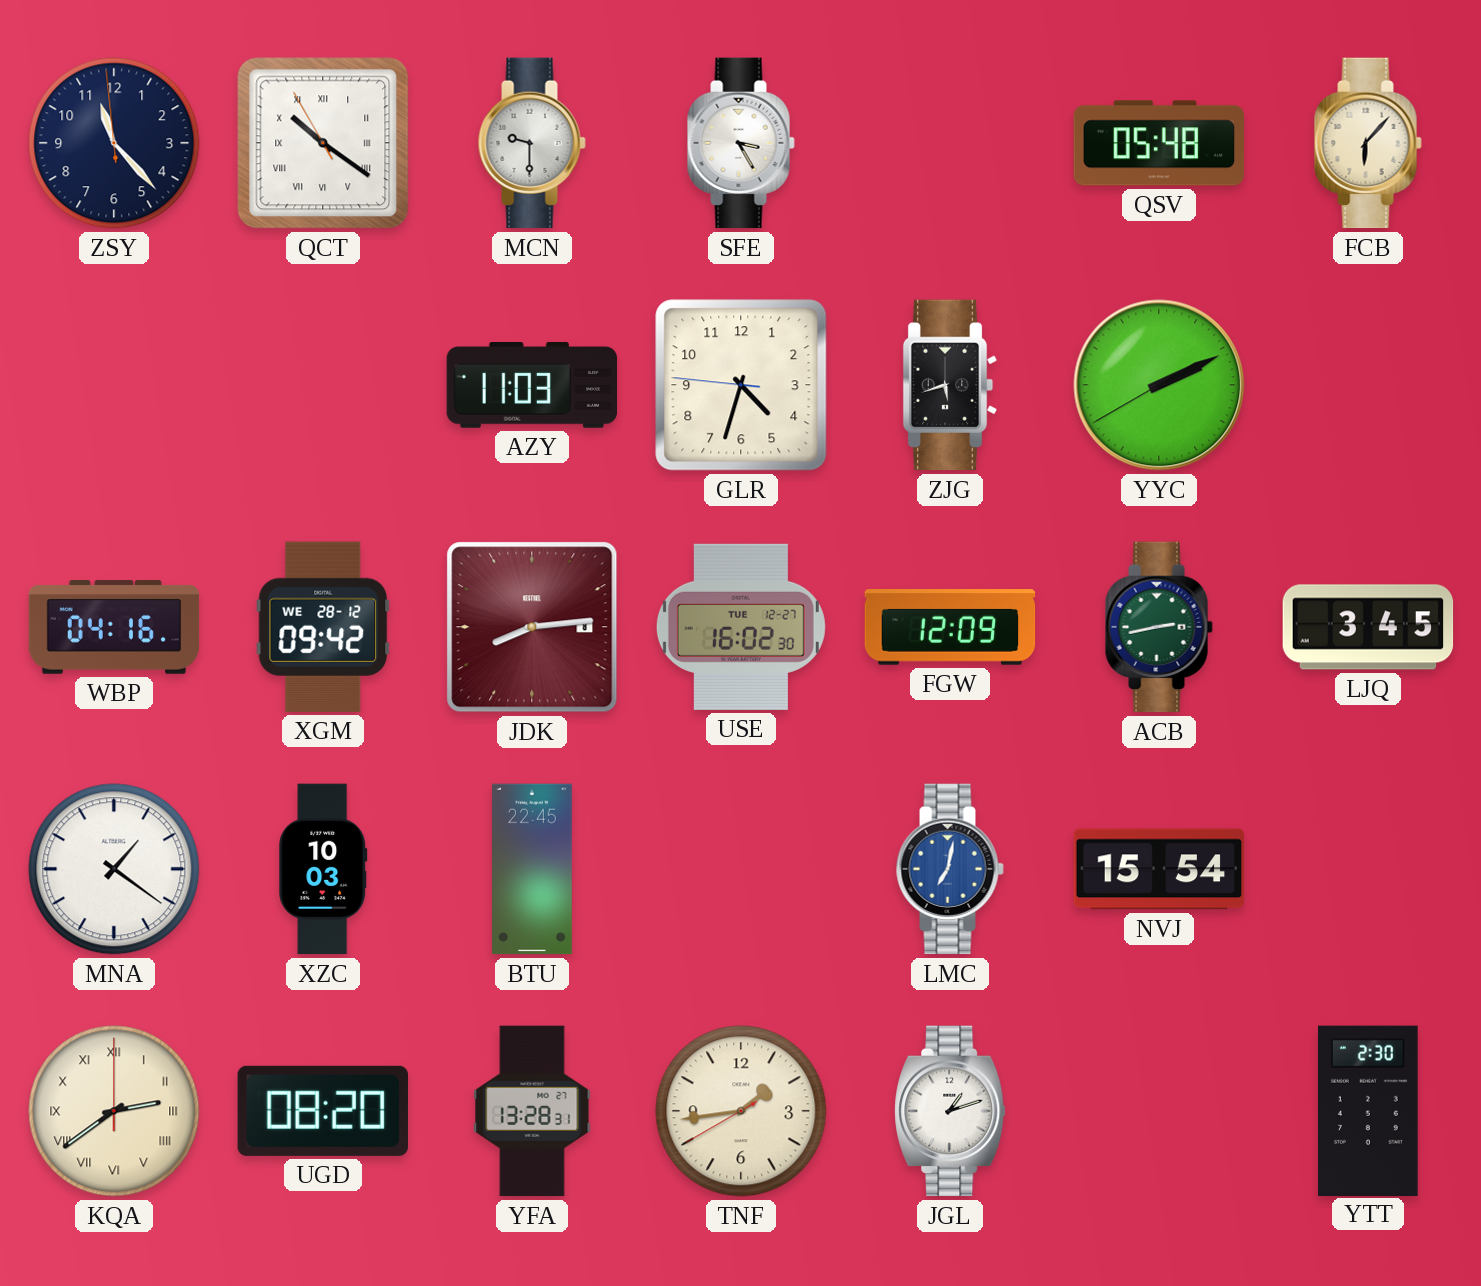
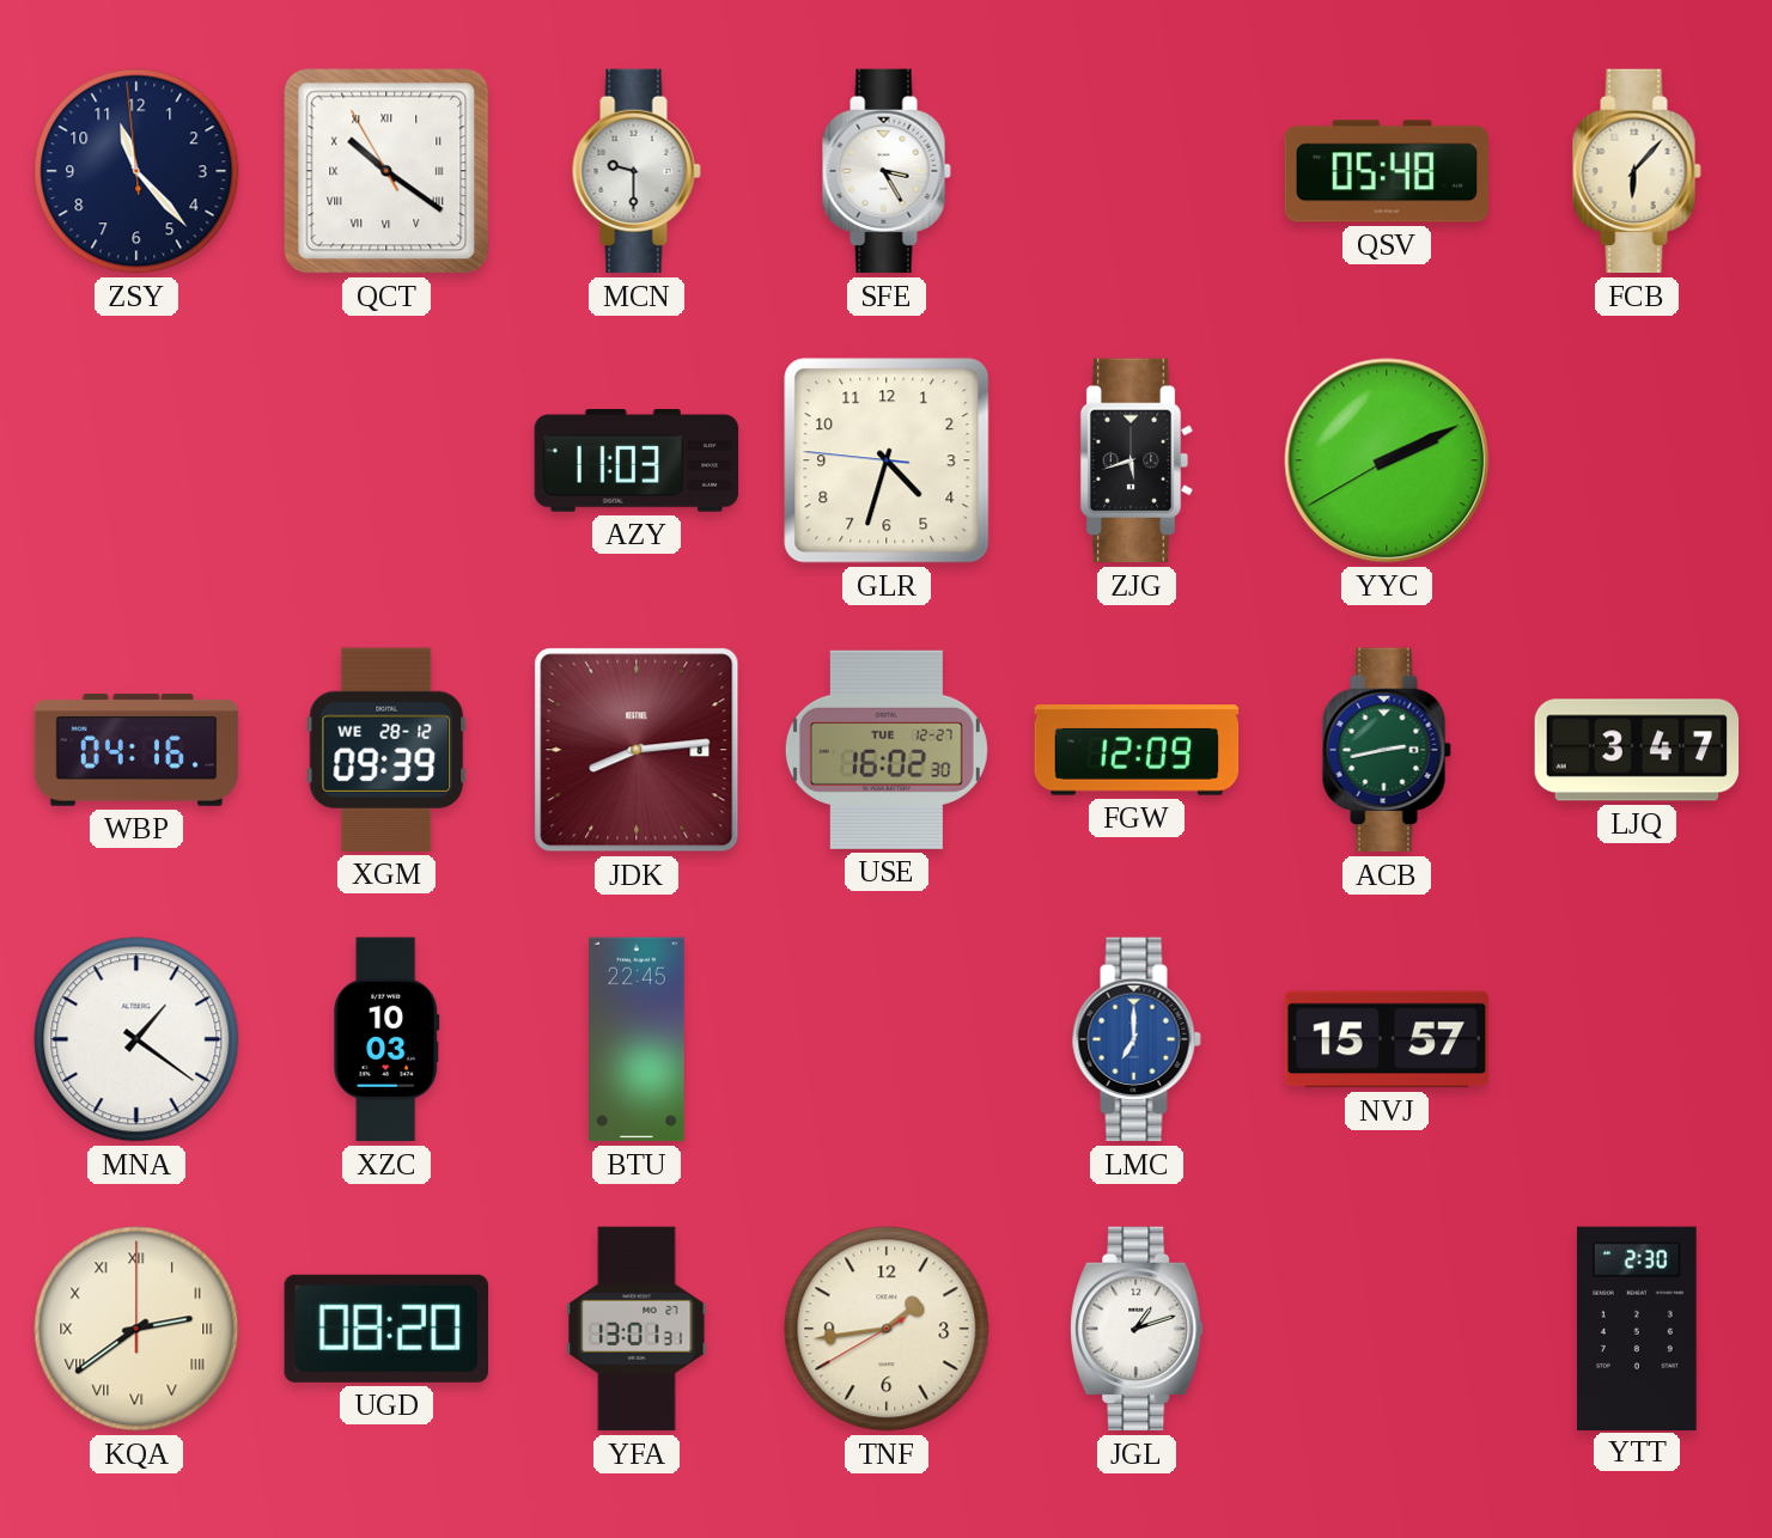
XGM: 09:42 -> 09:39
LJQ: 3:45 -> 3:47
LMC: 7:02 -> 7:00
NVJ: 15:54 -> 15:57
YFA: 13:28 -> 13:01
